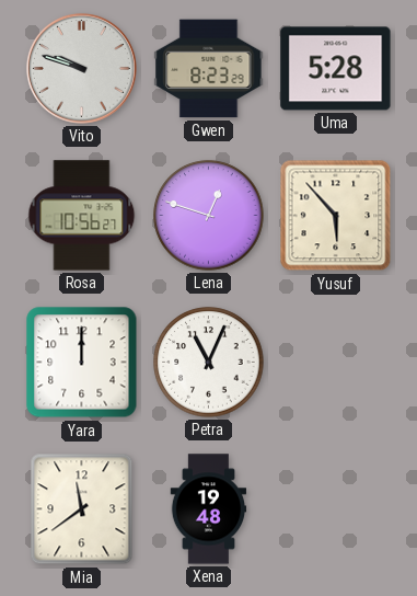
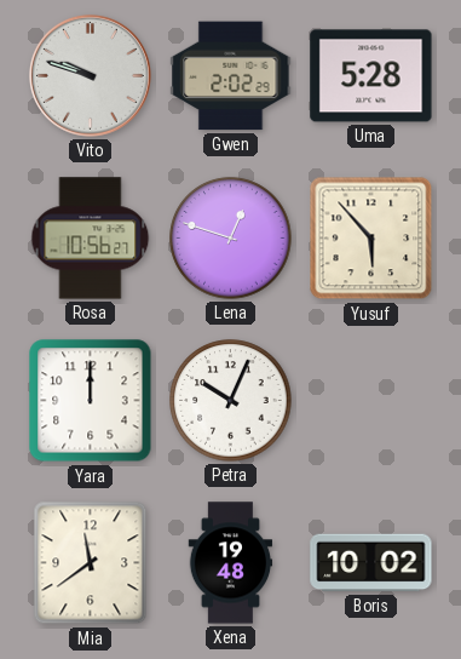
Gwen: 8:23 -> 2:02
Petra: 11:04 -> 10:04
Boris: none -> 10:02
